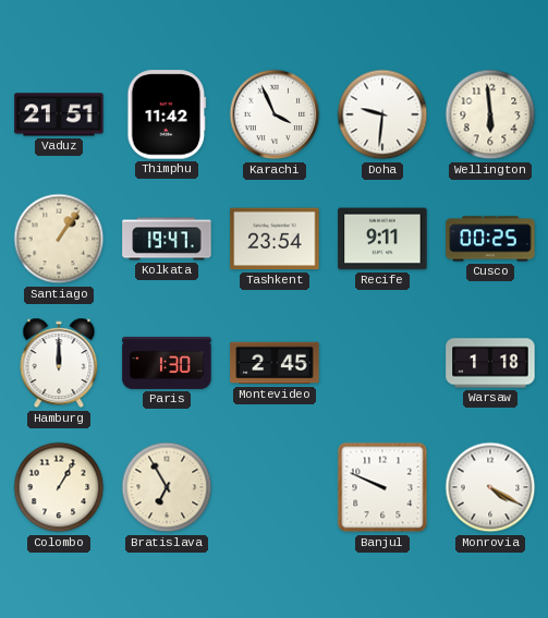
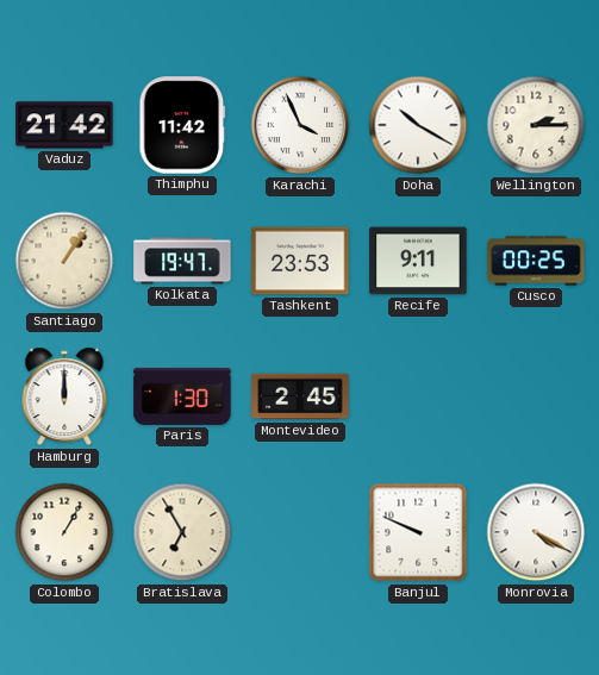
Vaduz: 21:51 -> 21:42
Doha: 9:31 -> 10:20
Wellington: 5:59 -> 2:15
Tashkent: 23:54 -> 23:53
Warsaw: 1:18 -> none
